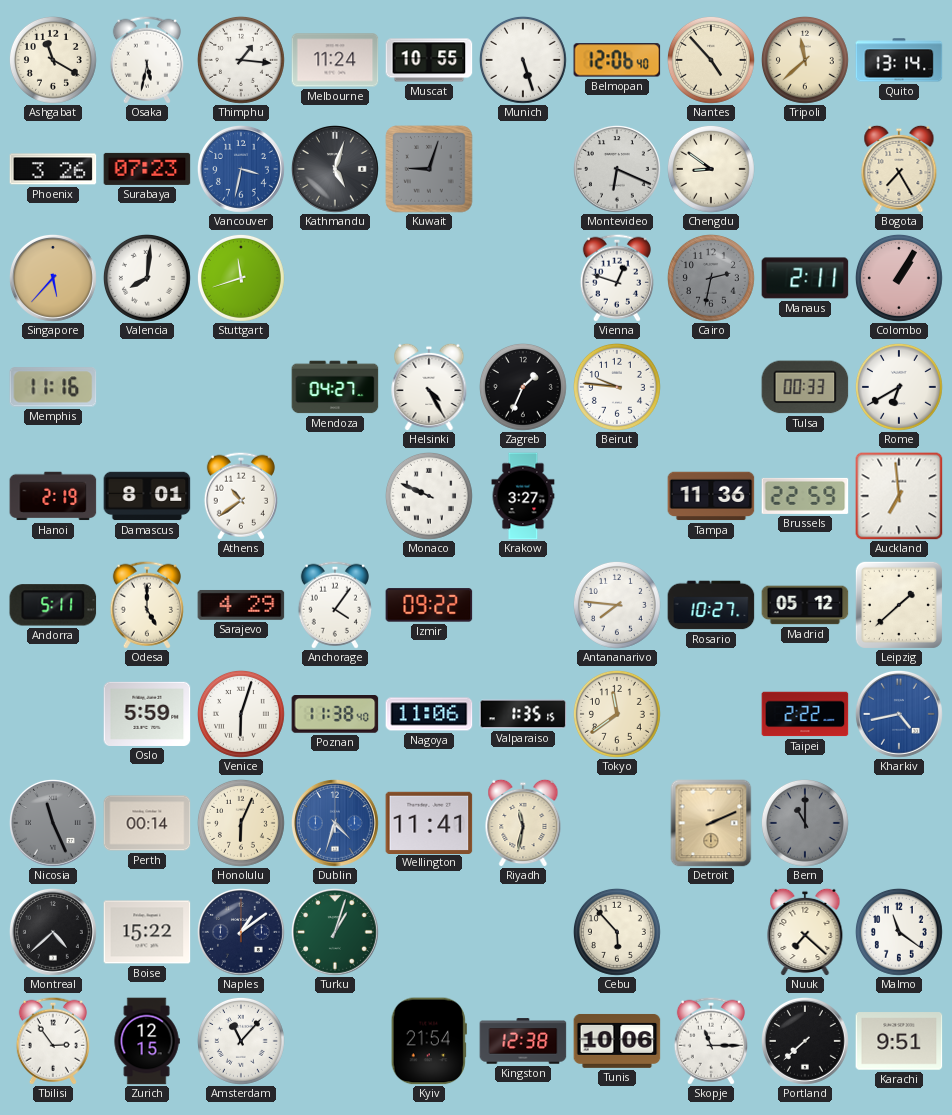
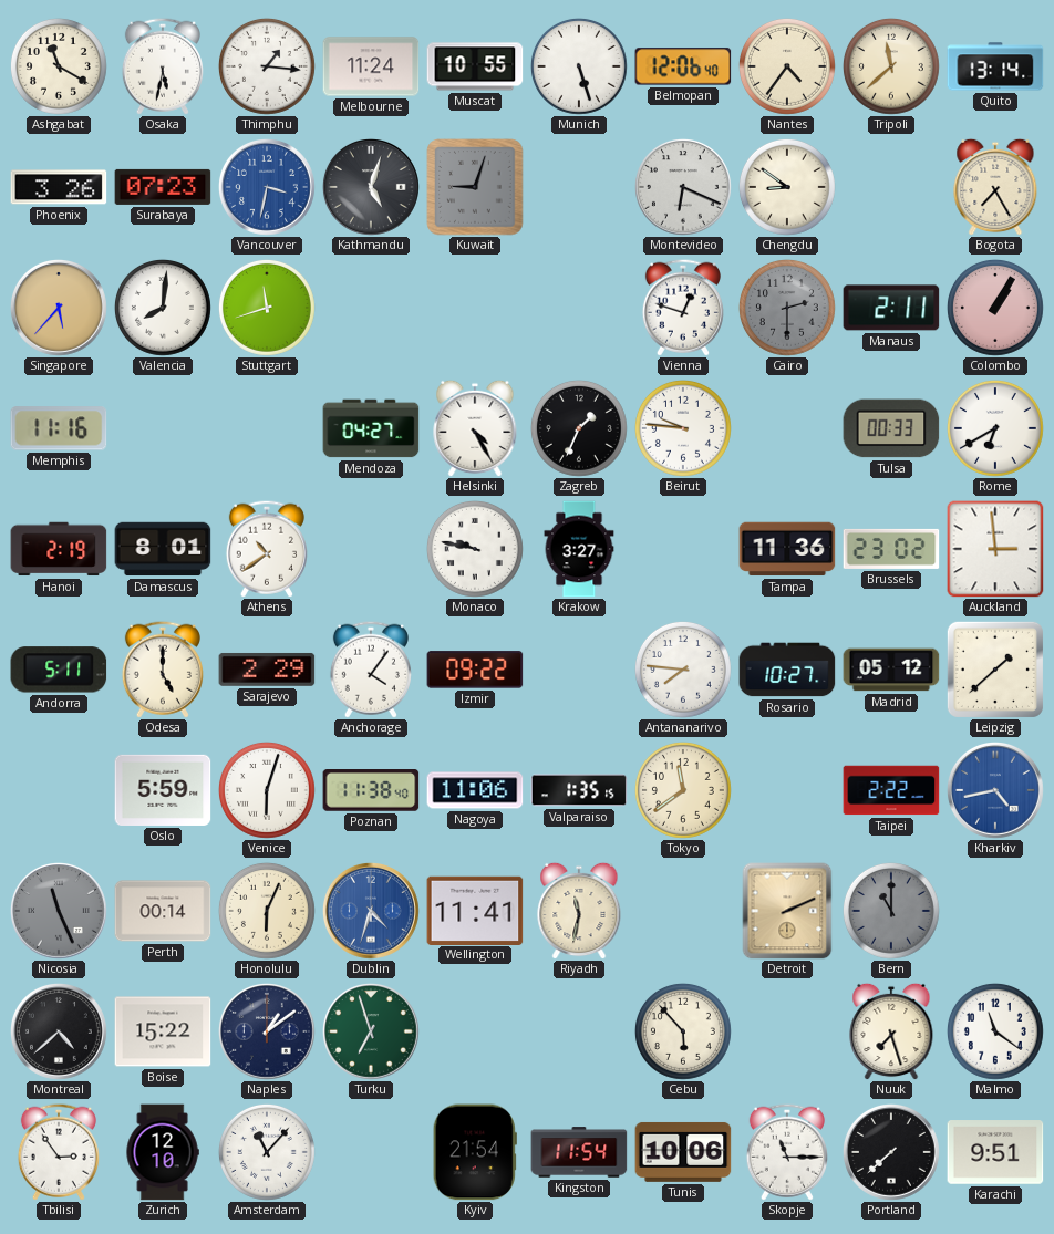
Nantes: 4:53 -> 4:36
Cairo: 2:32 -> 2:30
Monaco: 9:49 -> 9:47
Brussels: 22:59 -> 23:02
Auckland: 6:59 -> 2:59
Sarajevo: 4:29 -> 2:29
Turku: 1:03 -> 6:57
Nuuk: 7:22 -> 7:27
Zurich: 12:15 -> 12:10
Kingston: 12:38 -> 11:54
